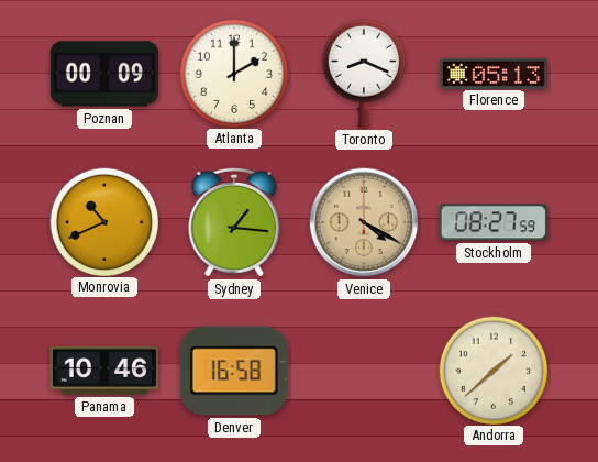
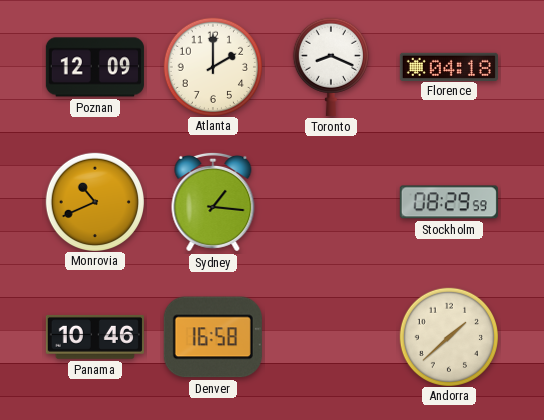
Poznan: 00:09 -> 12:09
Florence: 05:13 -> 04:18
Venice: 4:20 -> none
Stockholm: 08:27 -> 08:29
